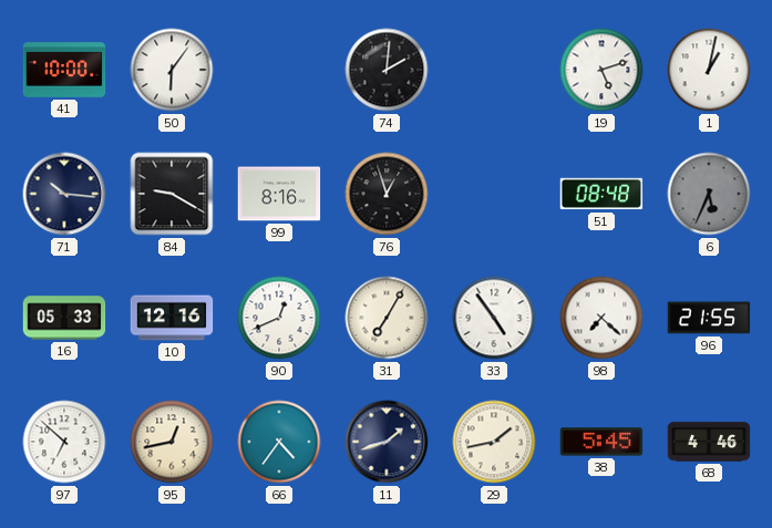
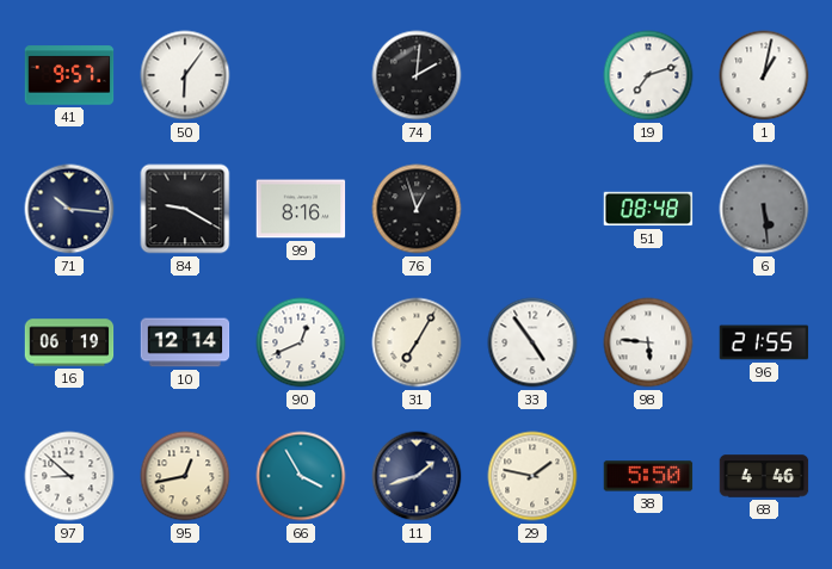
41: 10:00 -> 9:57
19: 5:12 -> 7:12
6: 5:34 -> 5:29
16: 05:33 -> 06:19
10: 12:16 -> 12:14
98: 7:22 -> 5:46
97: 6:52 -> 8:52
66: 4:36 -> 3:55
29: 1:43 -> 1:47
38: 5:45 -> 5:50
